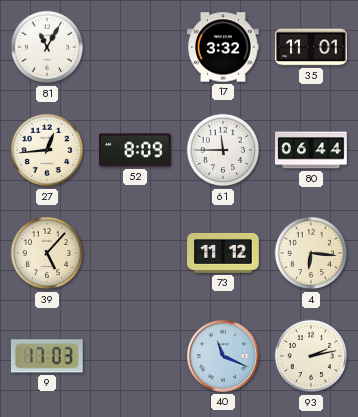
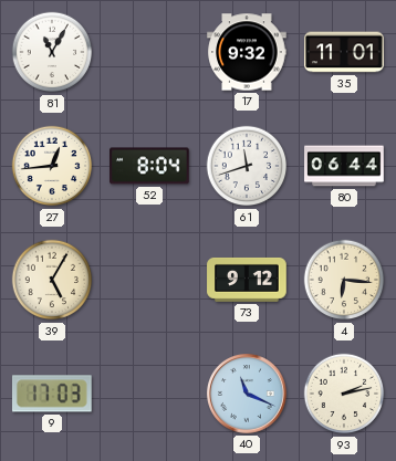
17: 3:32 -> 9:32
52: 8:09 -> 8:04
61: 11:45 -> 11:42
39: 5:07 -> 5:05
73: 11:12 -> 9:12
